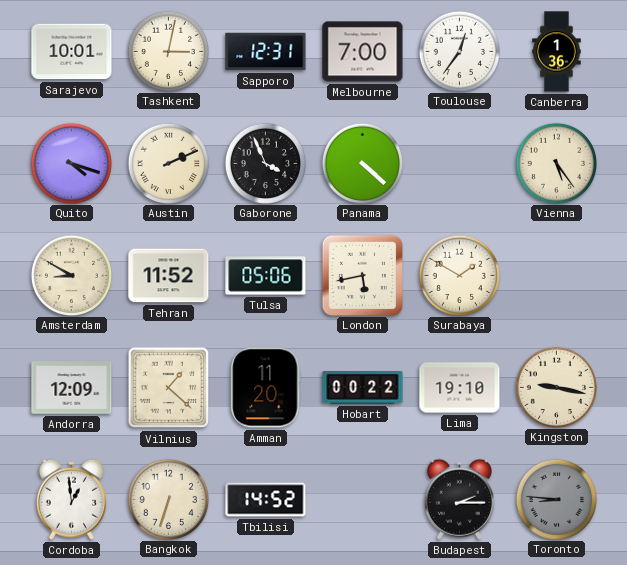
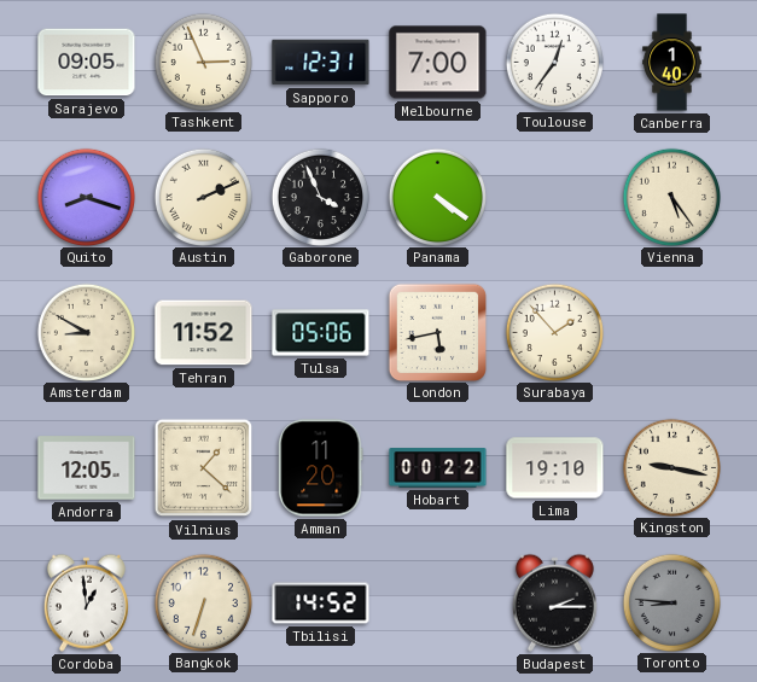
Sarajevo: 10:01 -> 09:05
Tashkent: 3:02 -> 2:56
Canberra: 1:36 -> 1:40
Quito: 4:18 -> 8:18
Panama: 4:22 -> 4:21
Surabaya: 1:50 -> 1:53
Andorra: 12:09 -> 12:05
